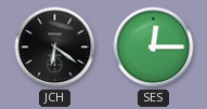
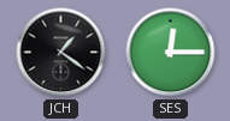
JCH: 6:21 -> 1:21
